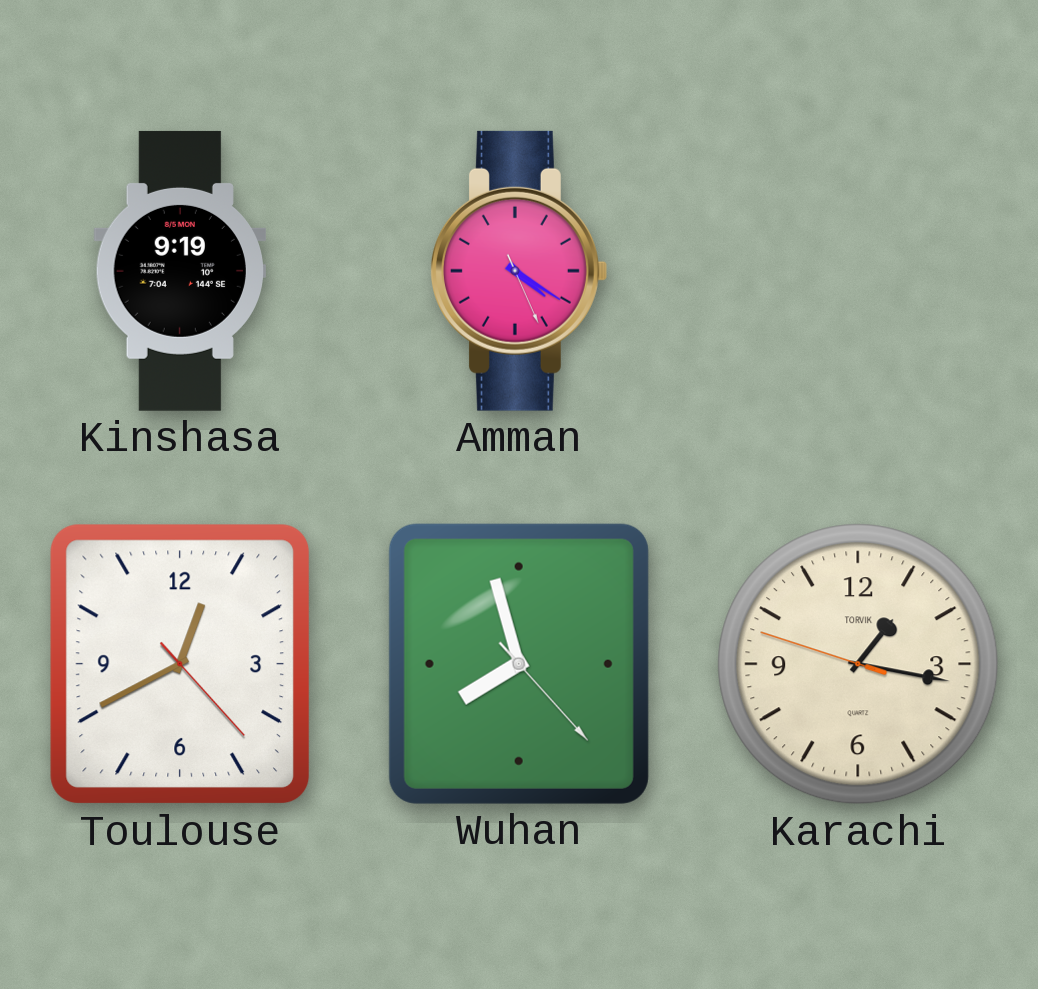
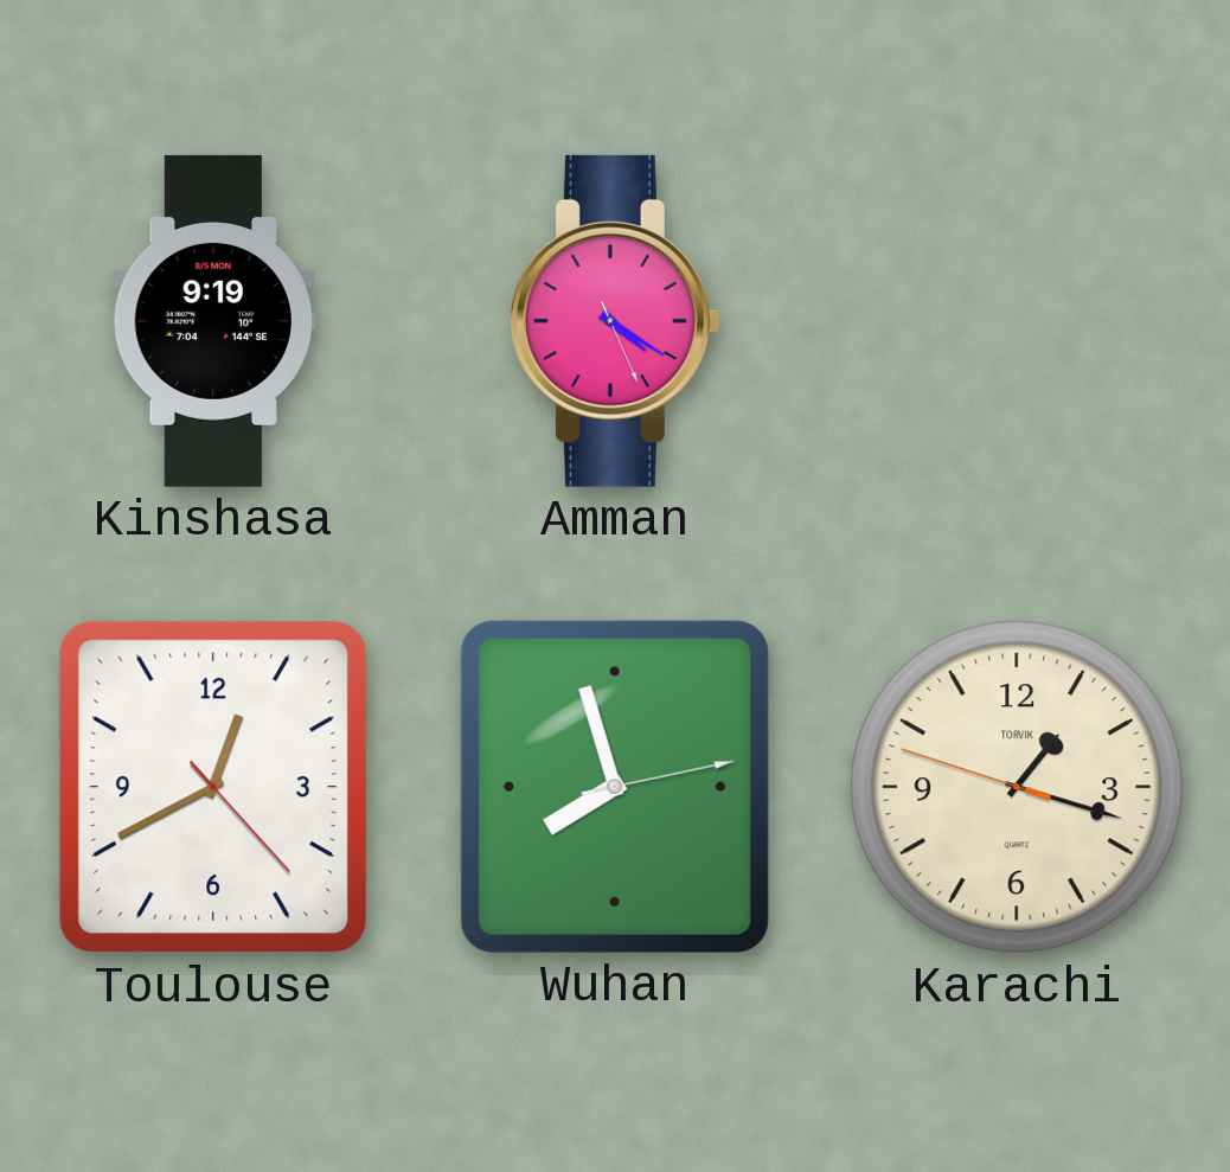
Wuhan: 7:57:23 -> 7:57:13
Karachi: 1:16 -> 1:17
